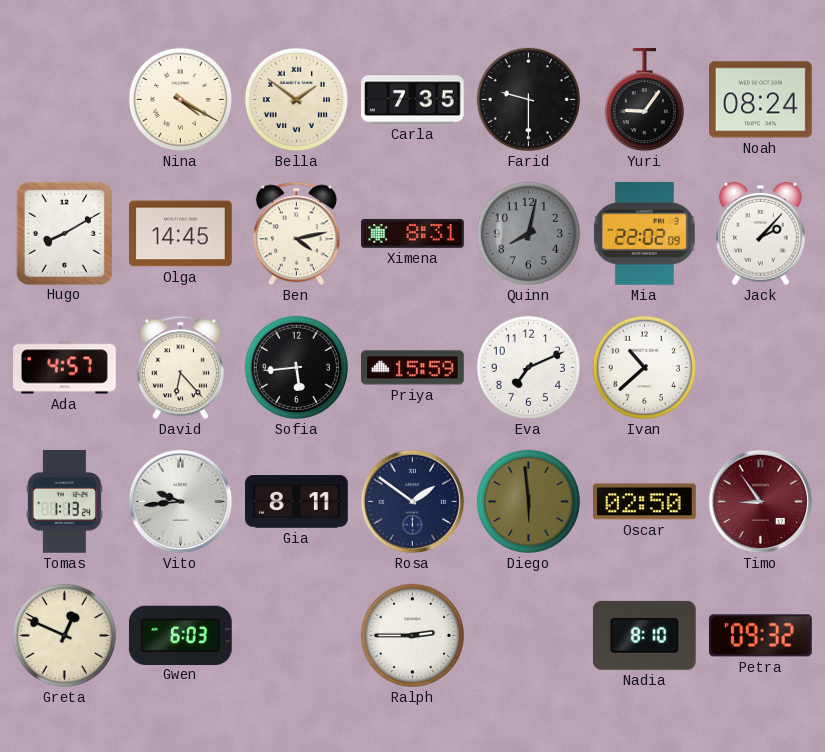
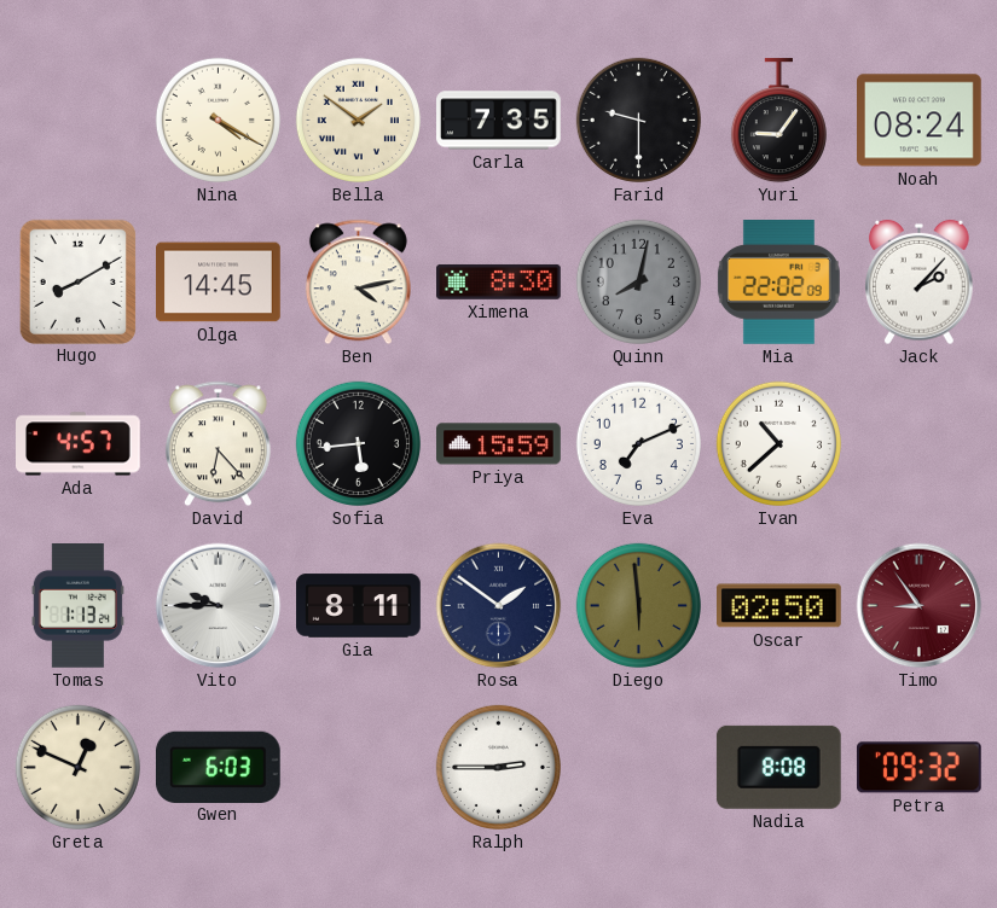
Ximena: 8:31 -> 8:30
Vito: 9:44 -> 9:45
Nadia: 8:10 -> 8:08
